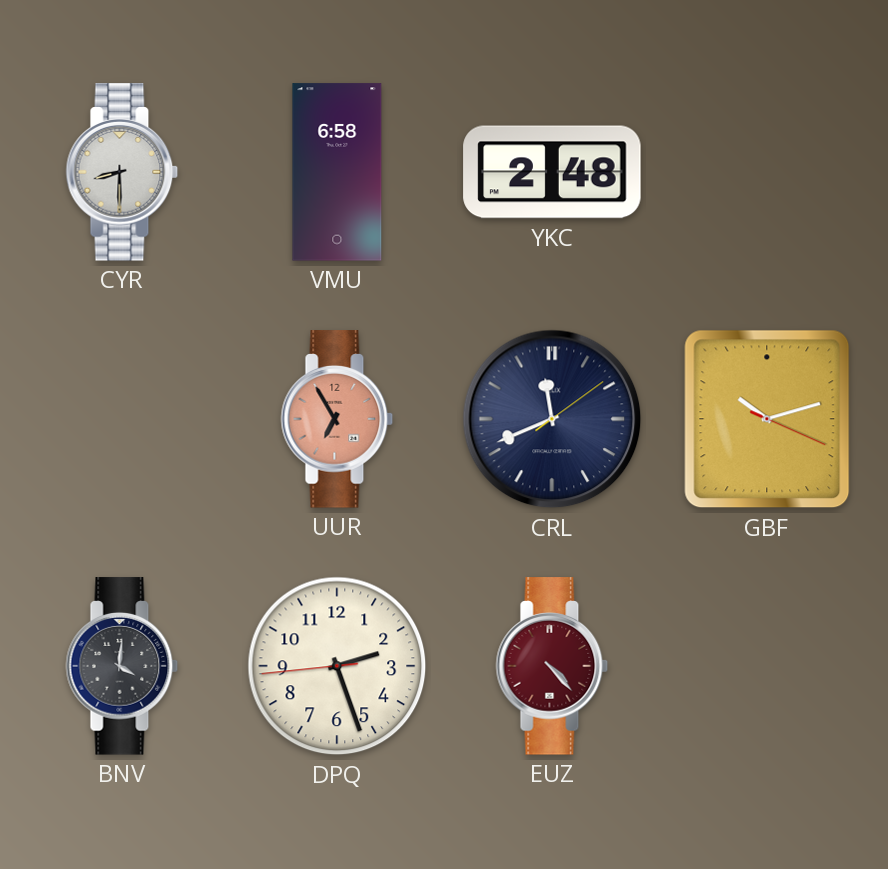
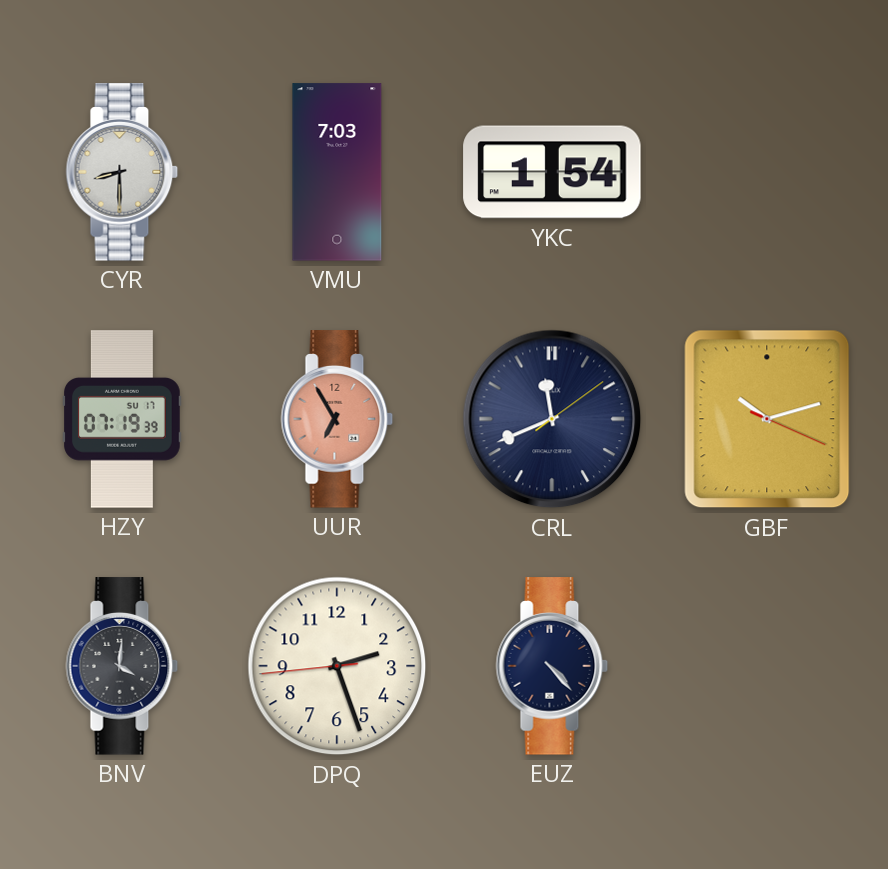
VMU: 6:58 -> 7:03
YKC: 2:48 -> 1:54
HZY: none -> 07:19
EUZ dial: burgundy -> navy
